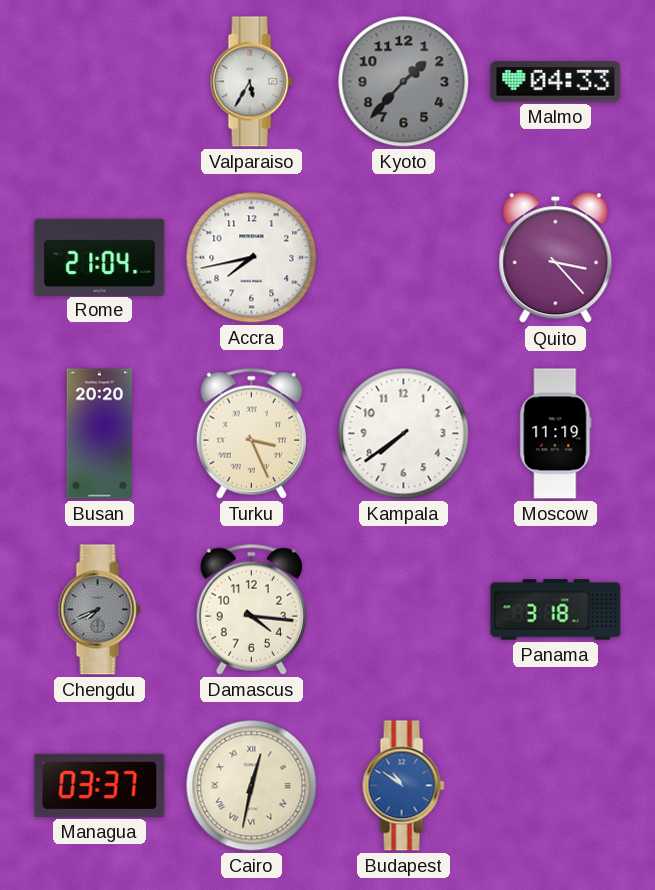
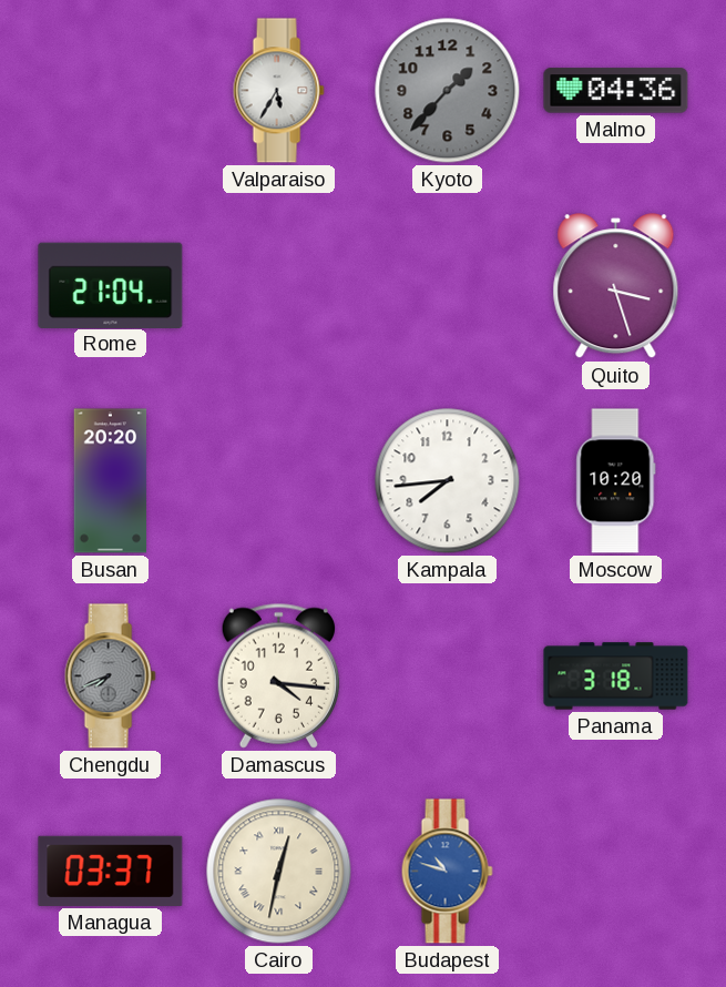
Malmo: 04:33 -> 04:36
Accra: 7:43 -> none
Quito: 3:23 -> 3:27
Turku: 3:26 -> none
Kampala: 7:39 -> 7:44
Moscow: 11:19 -> 10:20
Budapest: 10:51 -> 10:48
